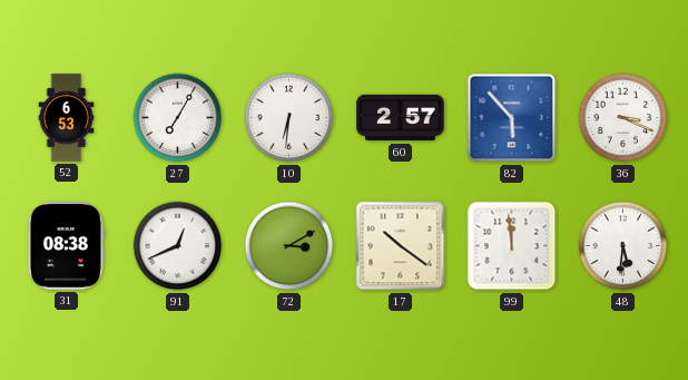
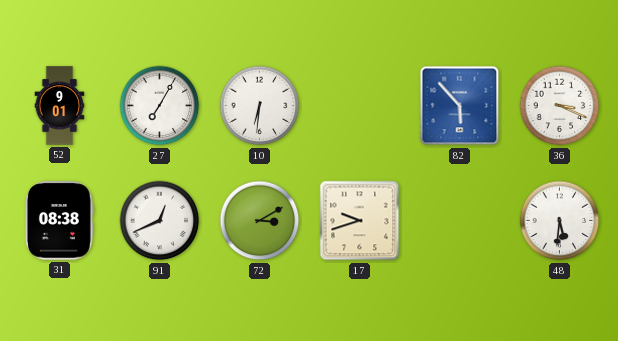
52: 6:53 -> 9:01
60: 2:57 -> none
17: 10:21 -> 9:42
99: 11:59 -> none
